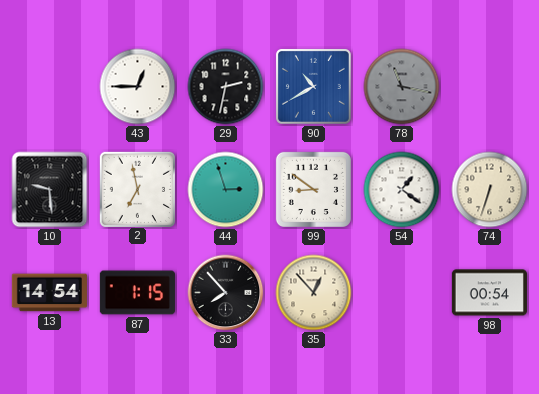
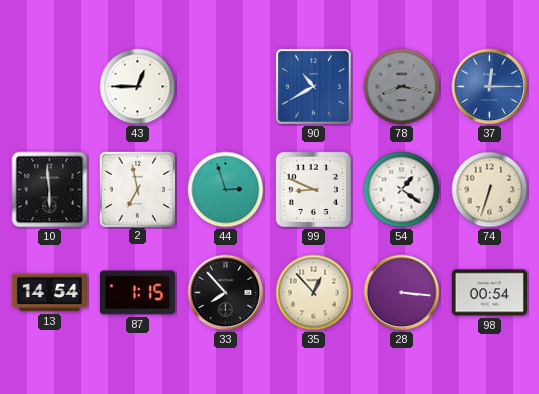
29: 2:32 -> none
78: 11:17 -> 8:17
37: none -> 12:15
10: 9:29 -> 5:59
99: 8:51 -> 8:49
28: none -> 3:16
